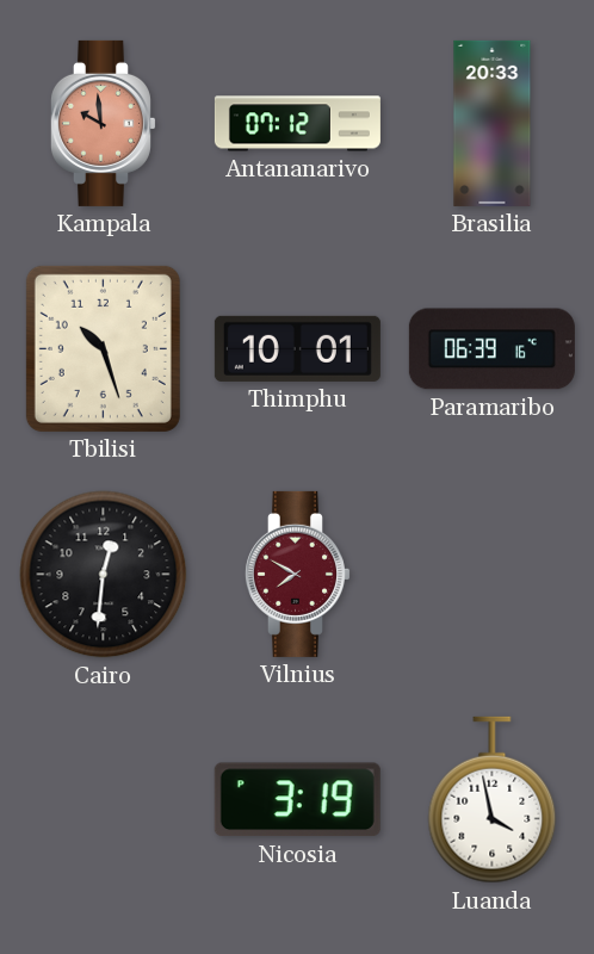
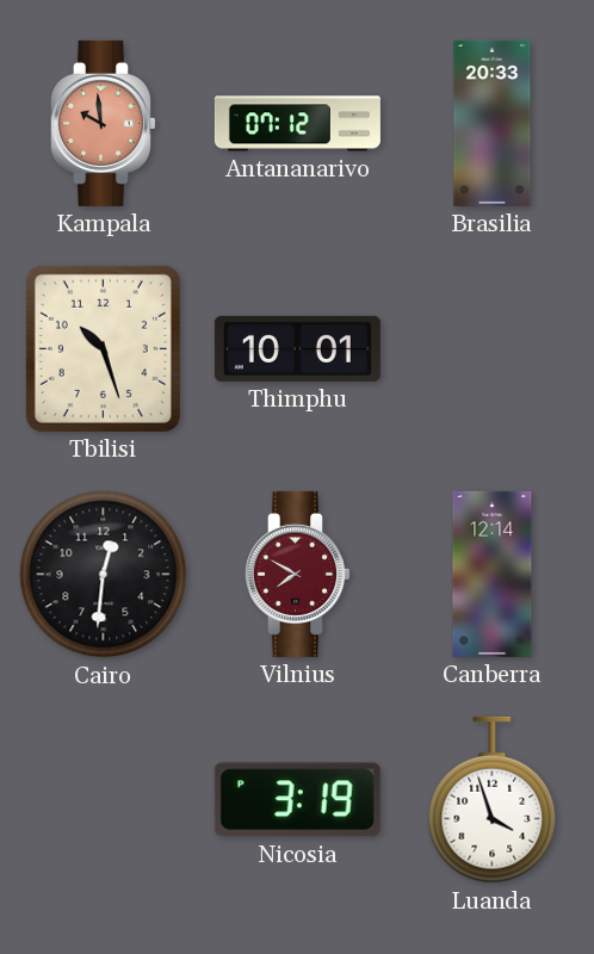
Paramaribo: 06:39 -> none
Canberra: none -> 12:14
Luanda: 3:58 -> 3:57
